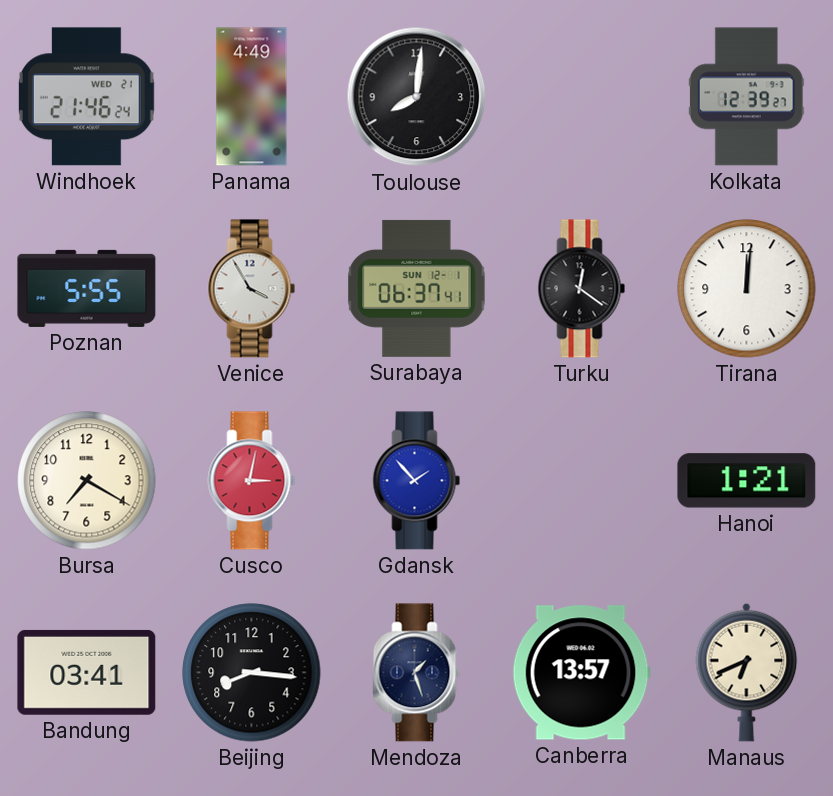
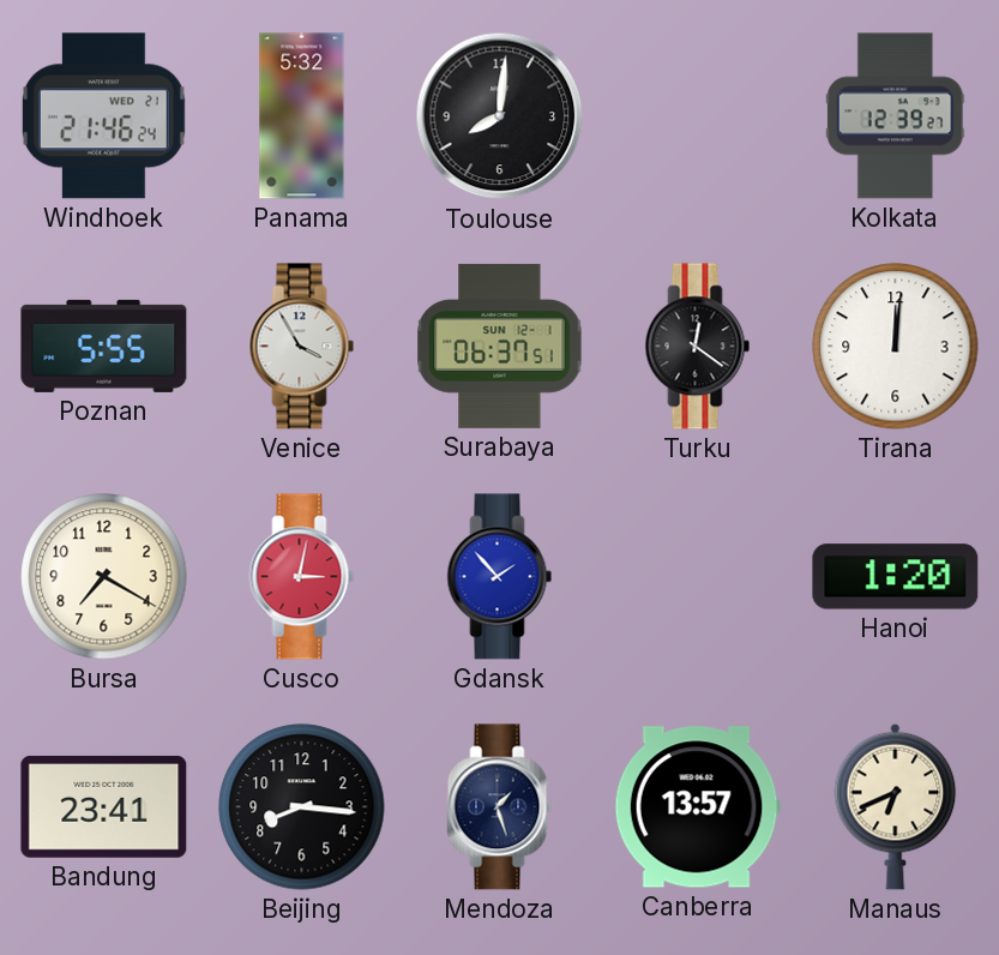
Panama: 4:49 -> 5:32
Surabaya: 06:37:41 -> 06:37:51
Hanoi: 1:21 -> 1:20
Bandung: 03:41 -> 23:41
